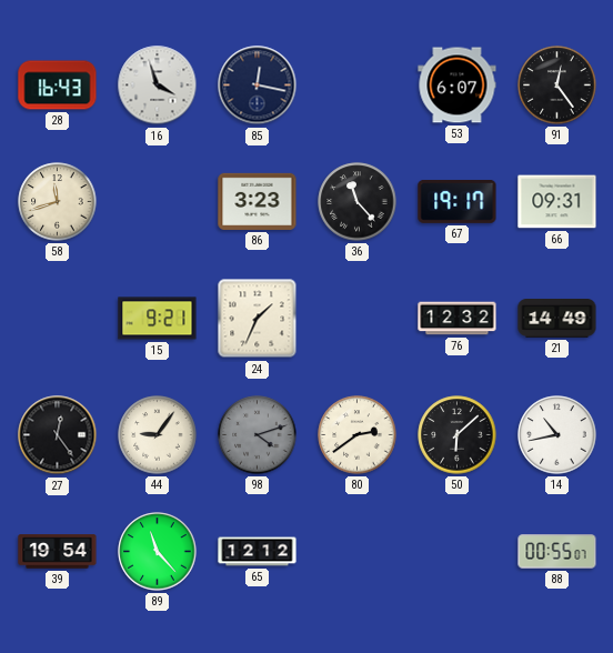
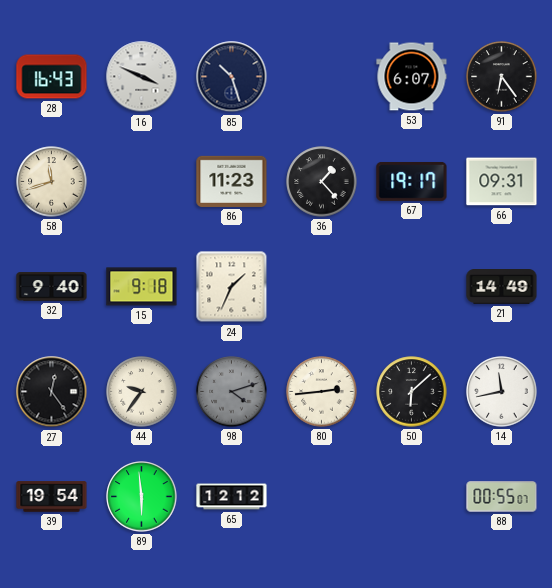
16: 3:57 -> 3:49
85: 12:17 -> 10:27
91: 12:24 -> 6:24
86: 3:23 -> 11:23
36: 11:23 -> 1:23
32: none -> 9:40
15: 9:21 -> 9:18
76: 12:32 -> none
44: 9:06 -> 9:36
80: 2:39 -> 2:44
14: 10:43 -> 11:43
89: 11:23 -> 5:59
